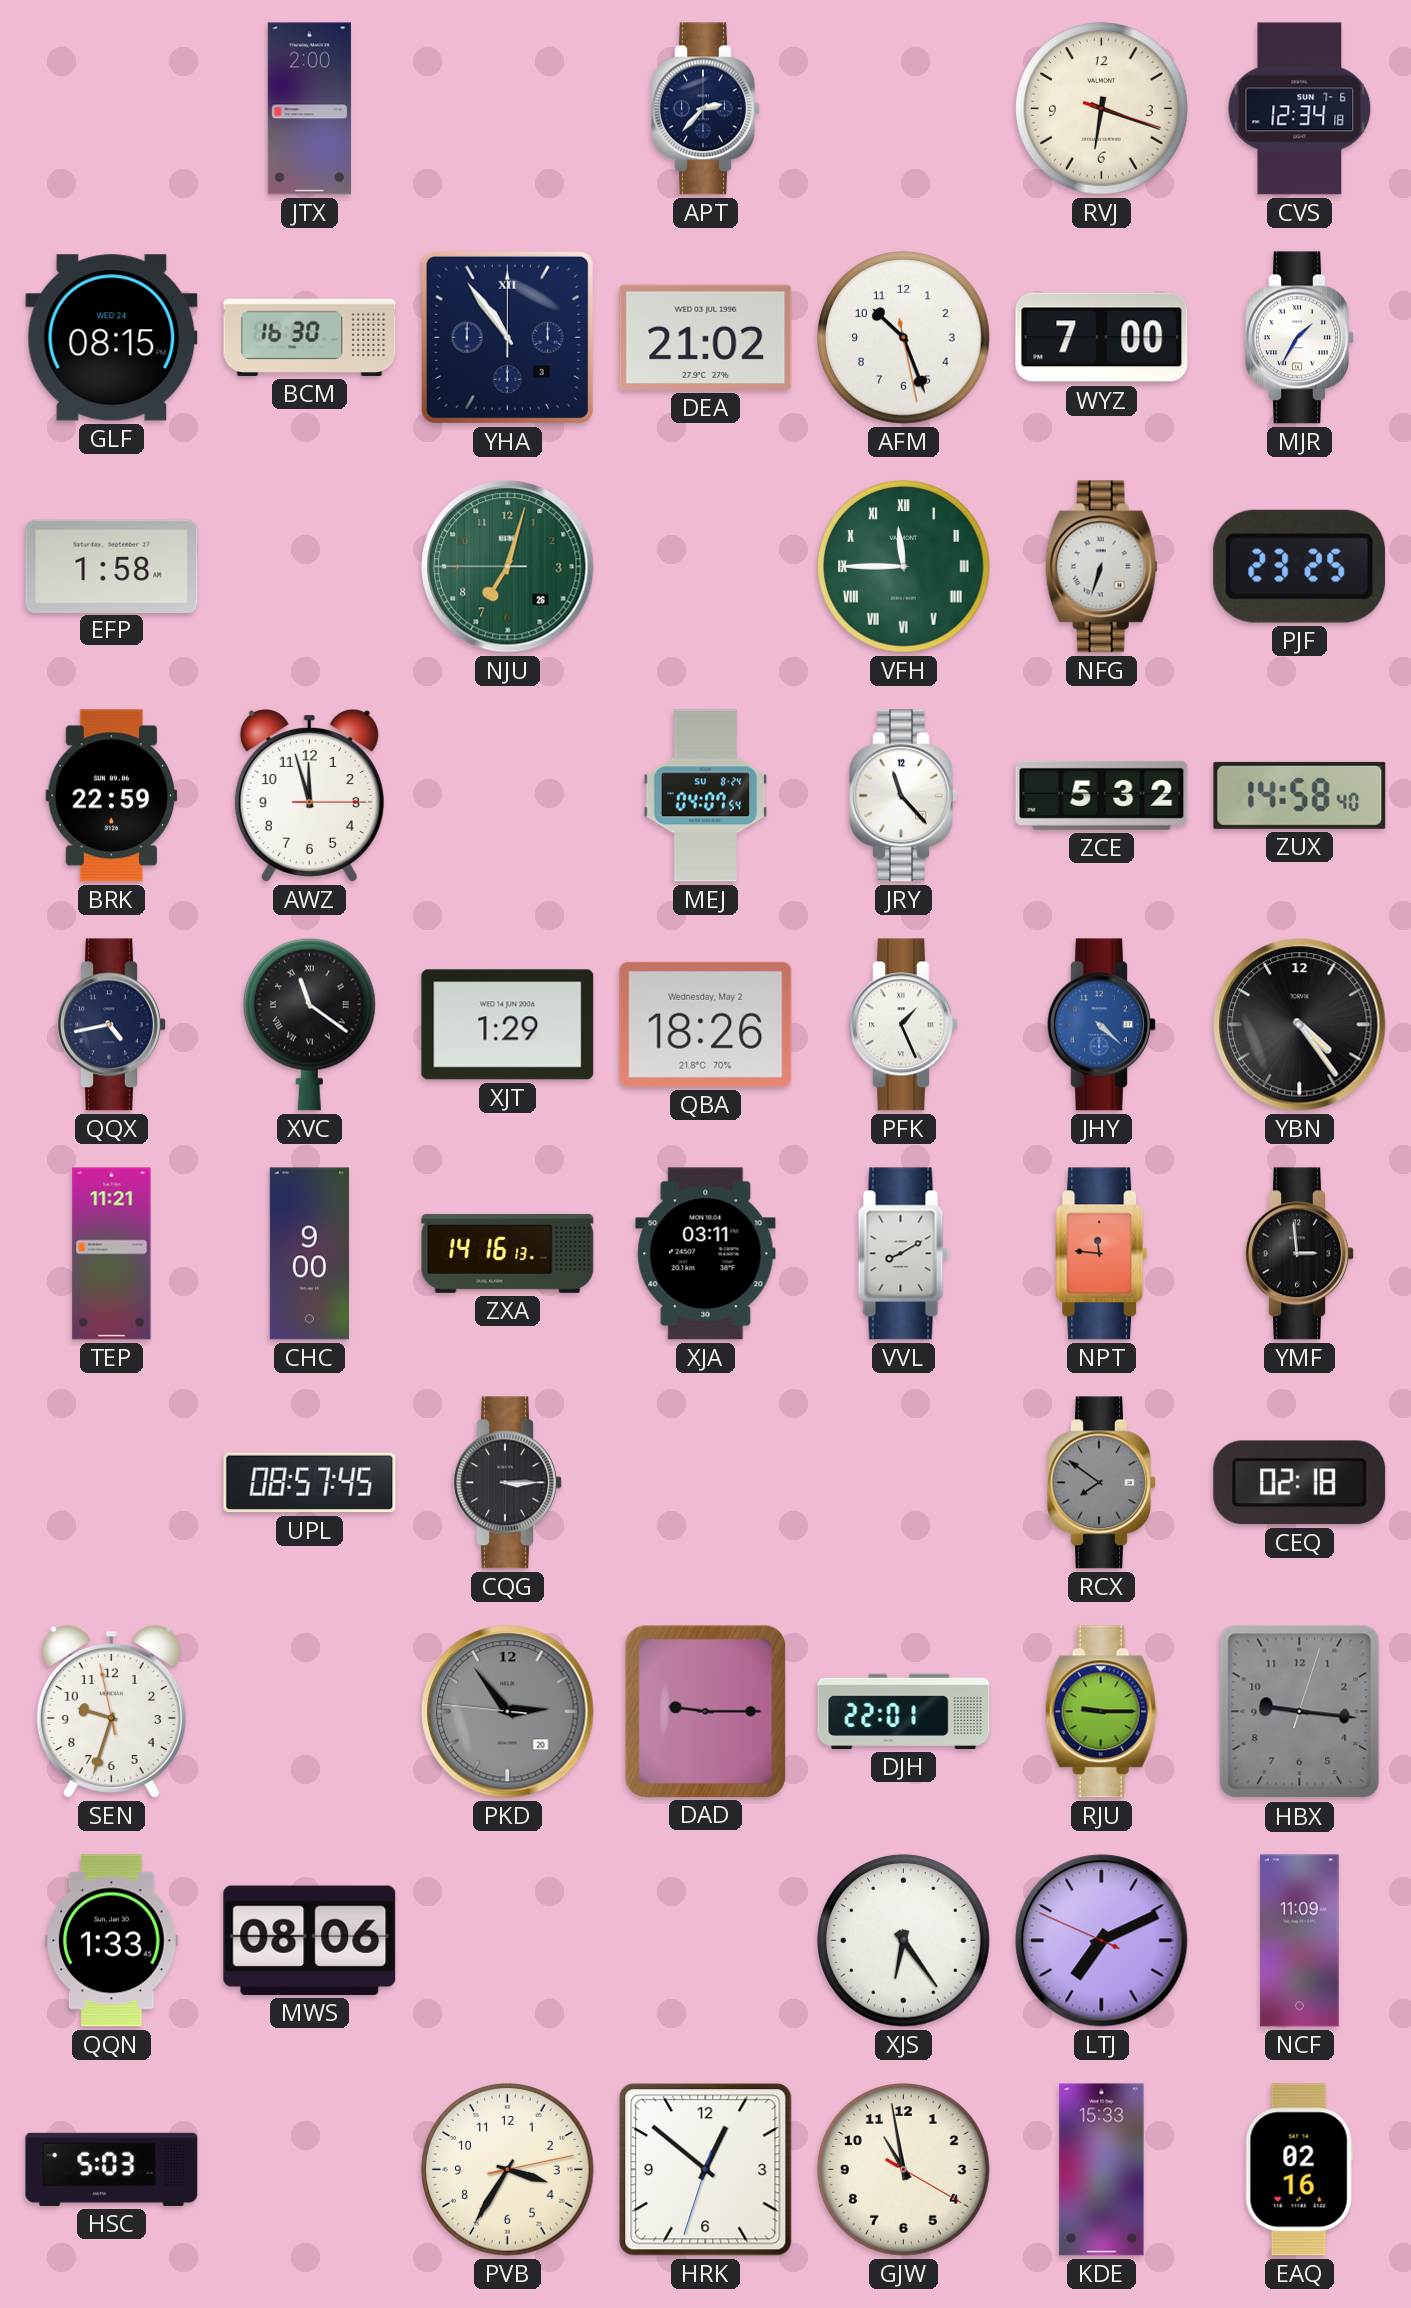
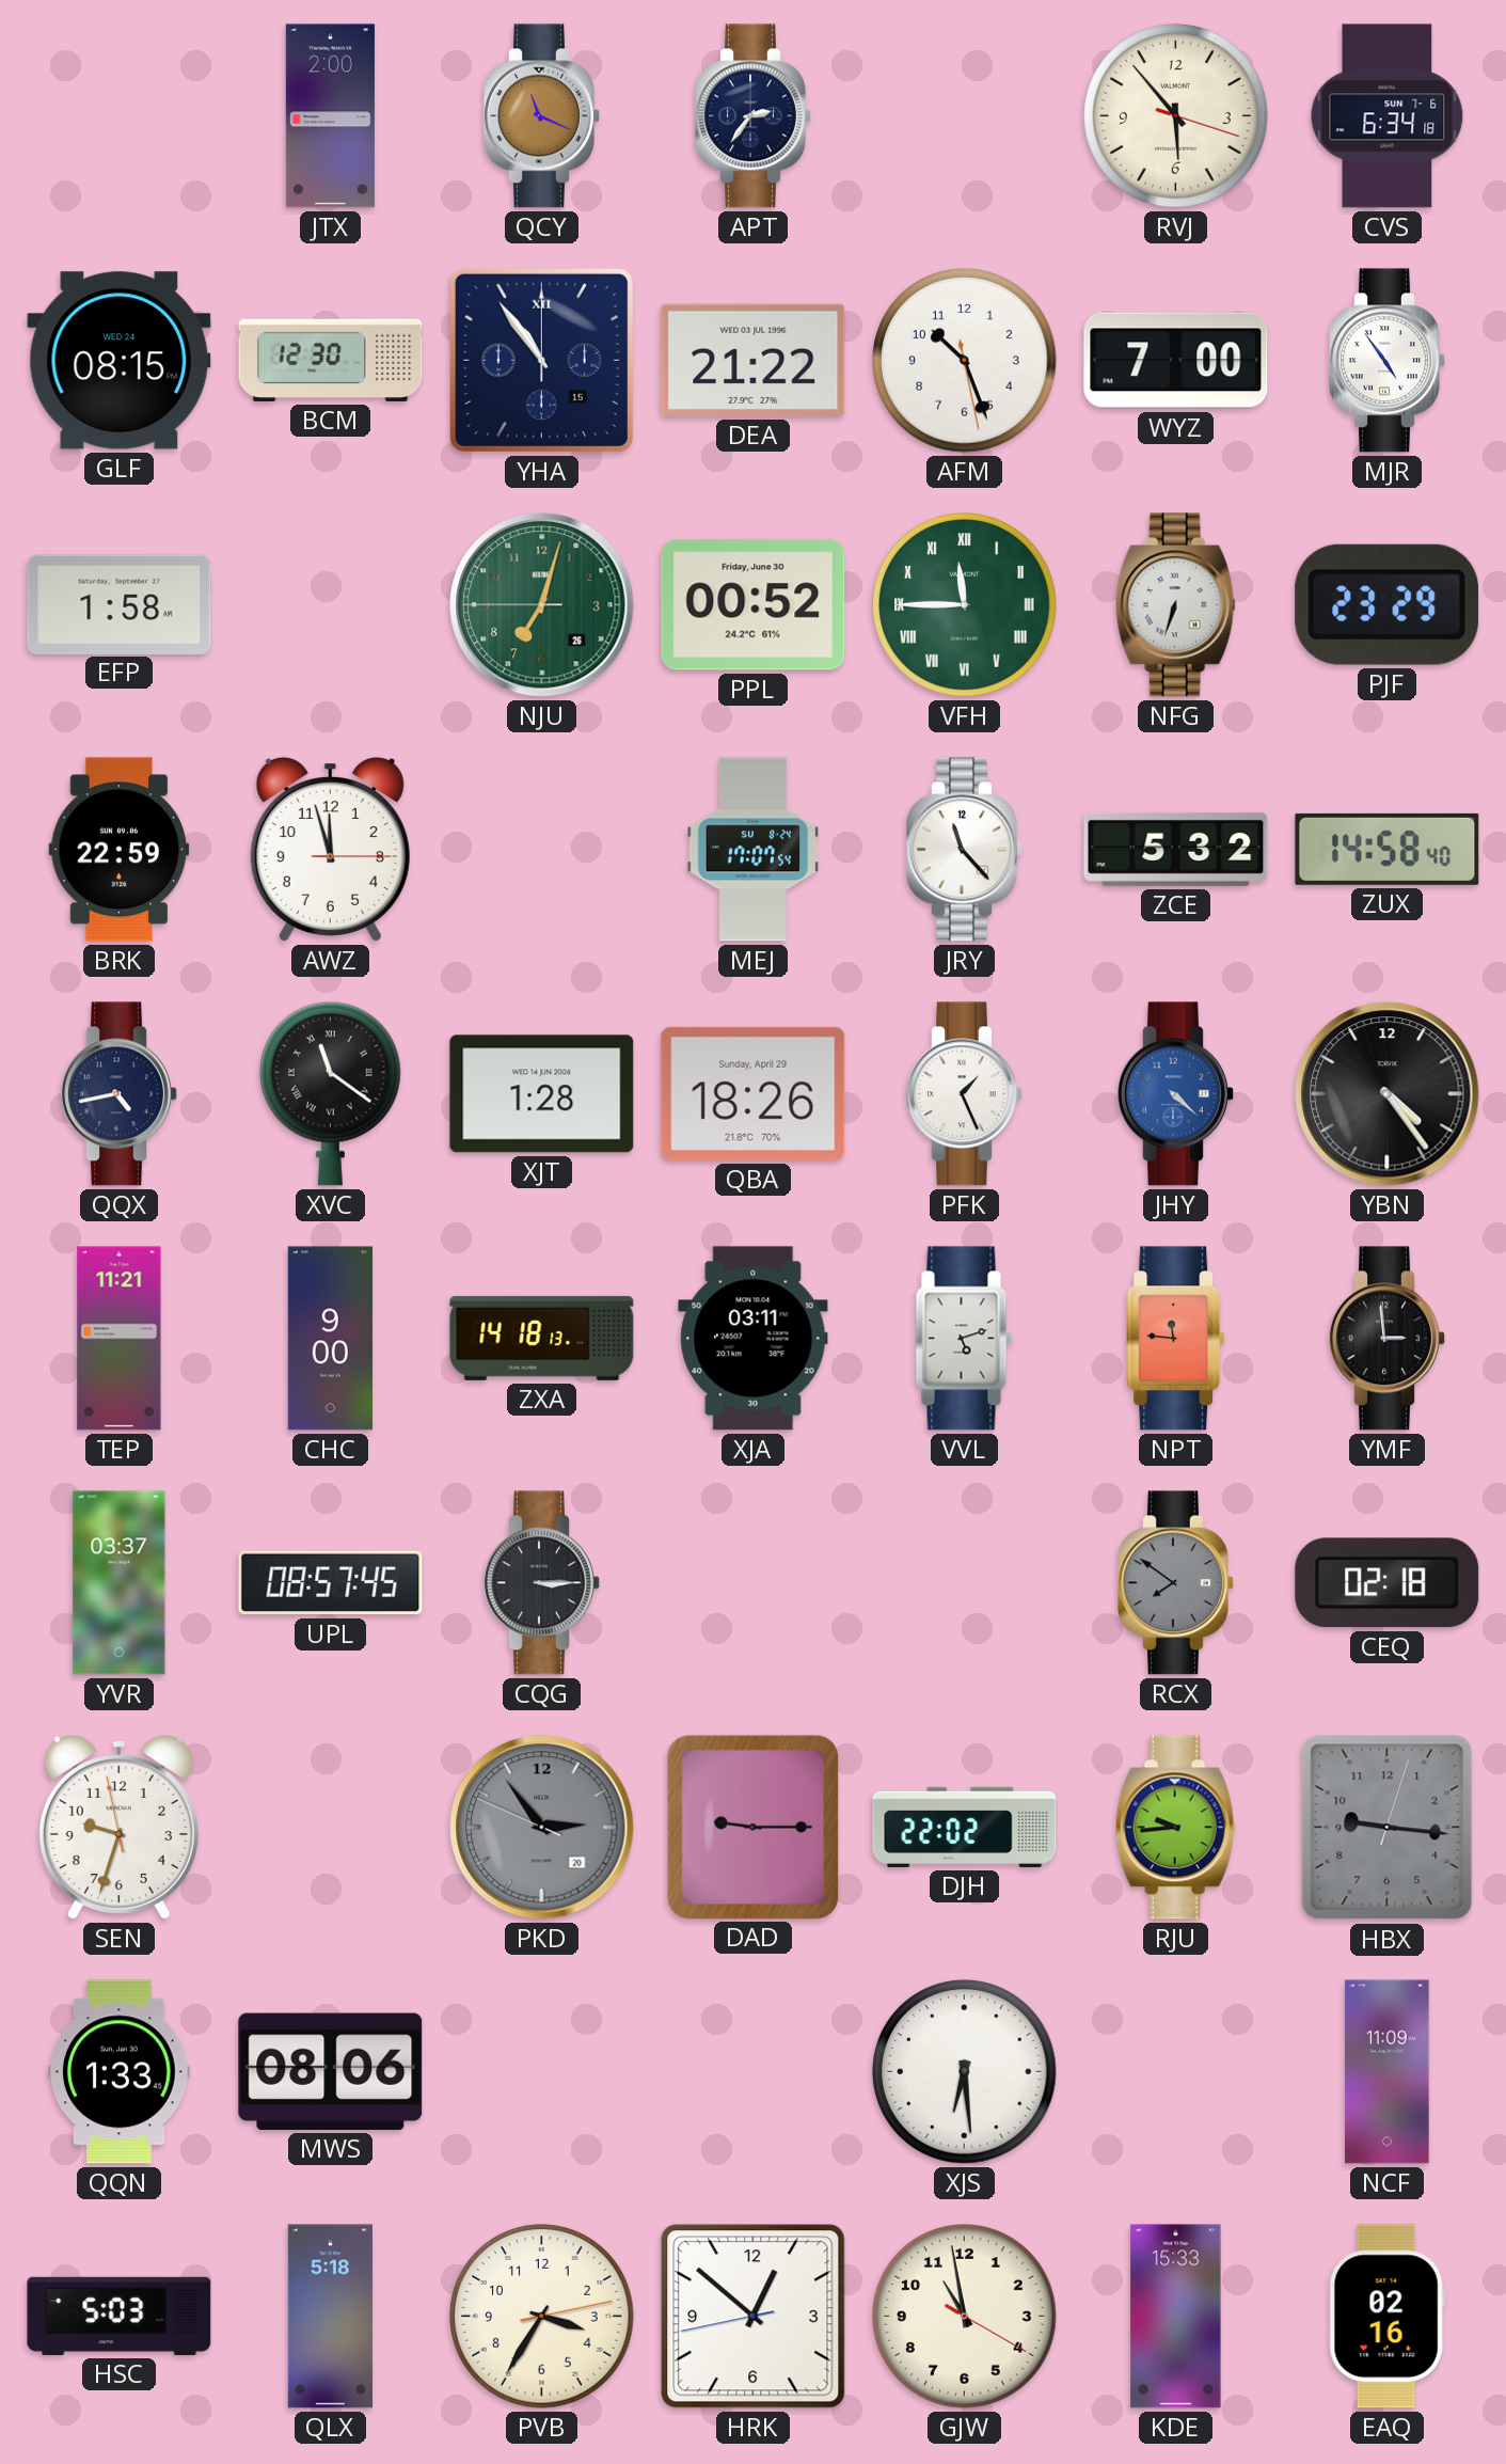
QCY: none -> 11:19
APT: 2:37 -> 2:36
RVJ: 6:18 -> 5:53
CVS: 12:34 -> 6:34
BCM: 16:30 -> 12:30
YHA date: 3 -> 15
DEA: 21:02 -> 21:22
MJR: 1:35 -> 4:54
PPL: none -> 00:52
PJF: 23:25 -> 23:29
MEJ: 04:07 -> 17:07
XJT: 1:29 -> 1:28
QBA date: Wednesday, May 2 -> Sunday, April 29
ZXA: 14:16 -> 14:18
VVL: 8:10 -> 5:12
YVR: none -> 03:37
PKD: 2:53:46 -> 2:53:49
DJH: 22:01 -> 22:02
RJU: 9:15 -> 9:44
XJS: 6:24 -> 6:29
LTJ: 7:10 -> none
QLX: none -> 5:18
HRK: 12:51:33 -> 12:51:43
